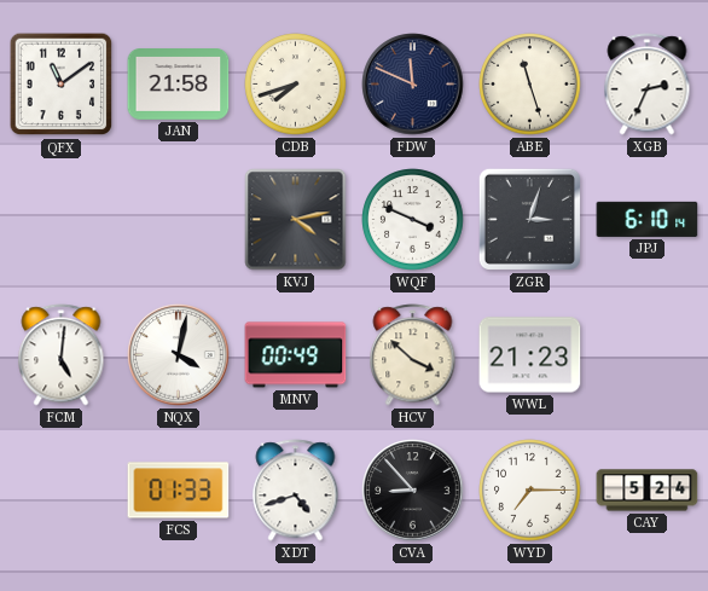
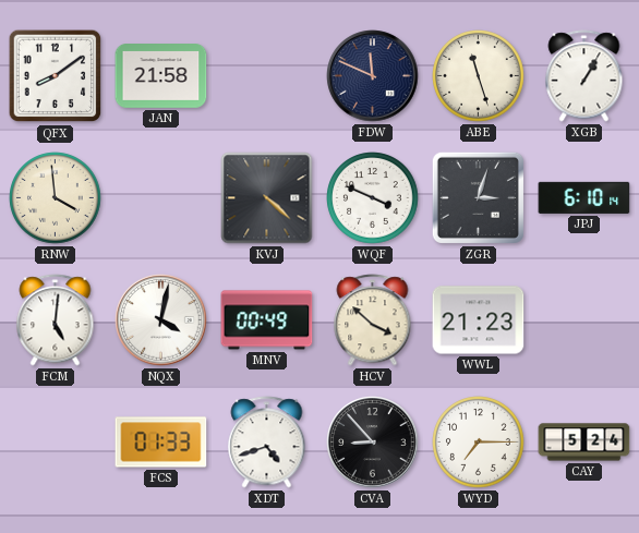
QFX: 11:09 -> 8:09
CDB: 7:42 -> none
XGB: 2:34 -> 1:05
RNW: none -> 3:59
KVJ: 4:13 -> 4:22
